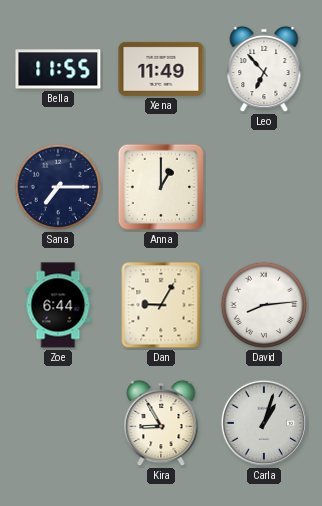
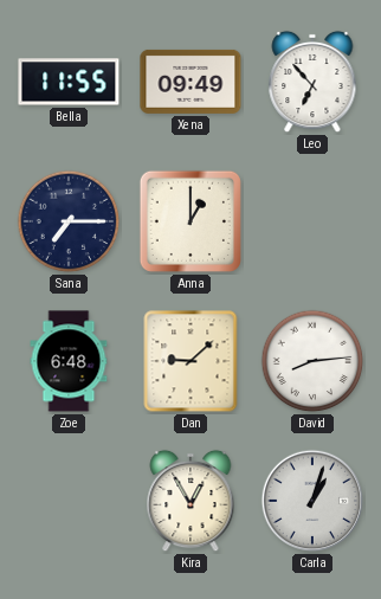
Xena: 11:49 -> 09:49
Zoe: 6:44 -> 6:48
Dan: 9:05 -> 9:08
Kira: 8:55 -> 12:55
